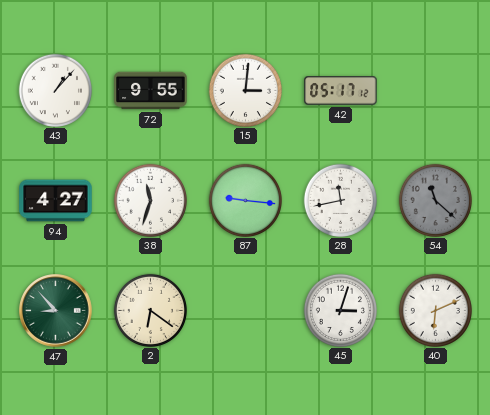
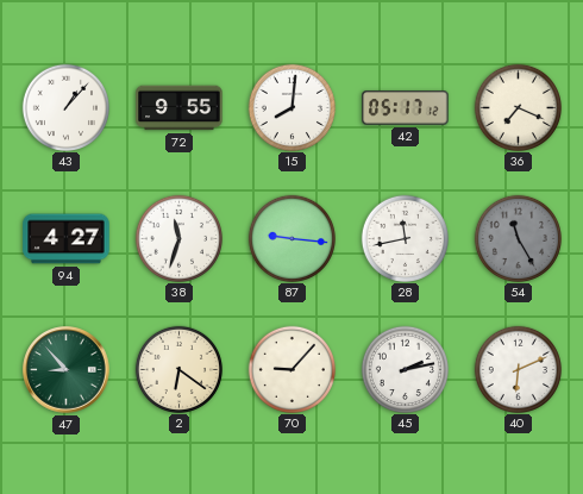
15: 3:01 -> 8:01
36: none -> 7:19
54: 11:22 -> 11:25
70: none -> 9:07
45: 3:03 -> 2:13
